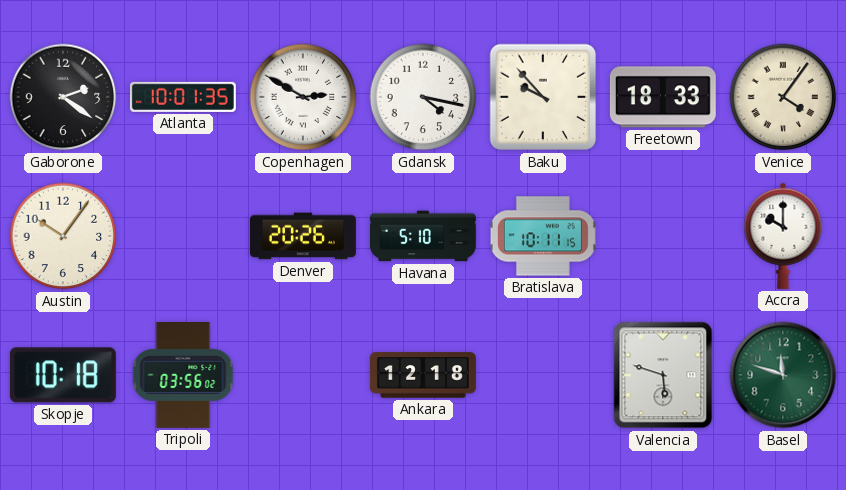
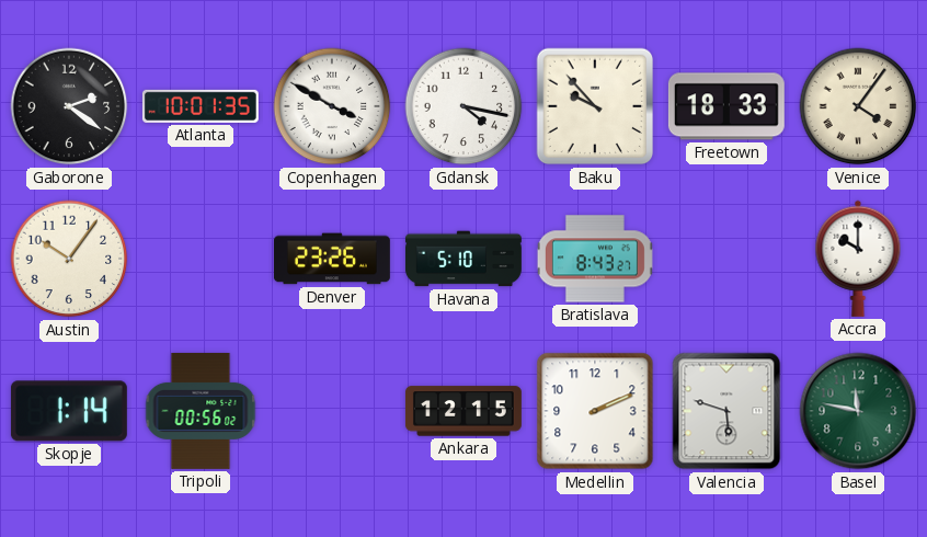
Copenhagen: 2:50 -> 3:50
Denver: 20:26 -> 23:26
Bratislava: 10:11 -> 8:43
Skopje: 10:18 -> 1:14
Tripoli: 03:56 -> 00:56
Ankara: 12:18 -> 12:15
Medellin: none -> 2:11
Basel: 11:48 -> 11:47
